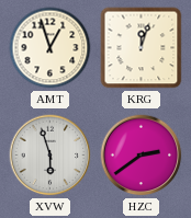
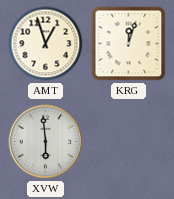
XVW: 5:57 -> 5:59
HZC: 2:39 -> none
